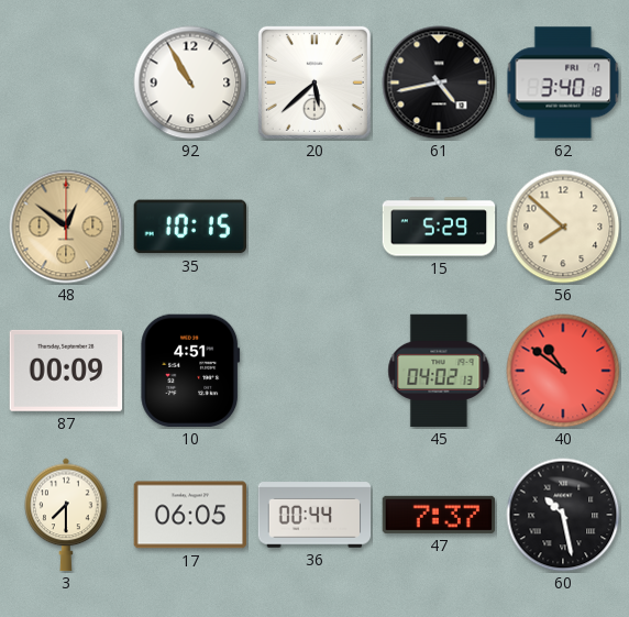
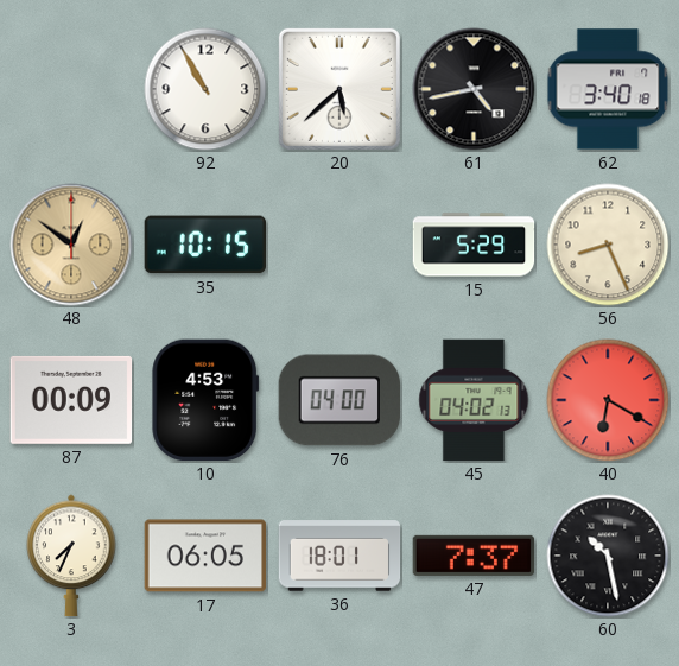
56: 7:52 -> 8:26
10: 4:51 -> 4:53
76: none -> 04:00
40: 10:51 -> 6:20
3: 7:30 -> 7:34
36: 00:44 -> 18:01
